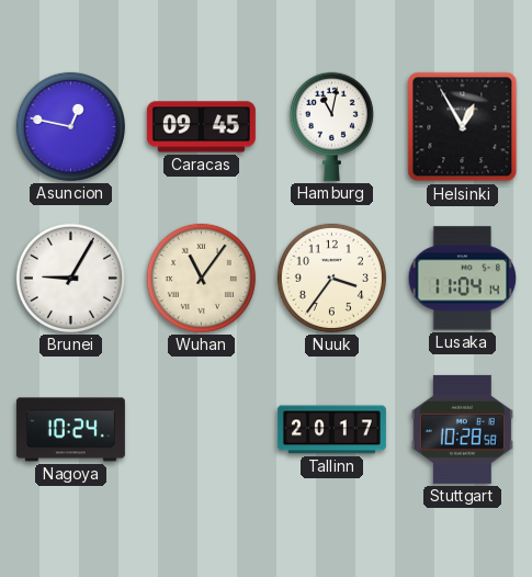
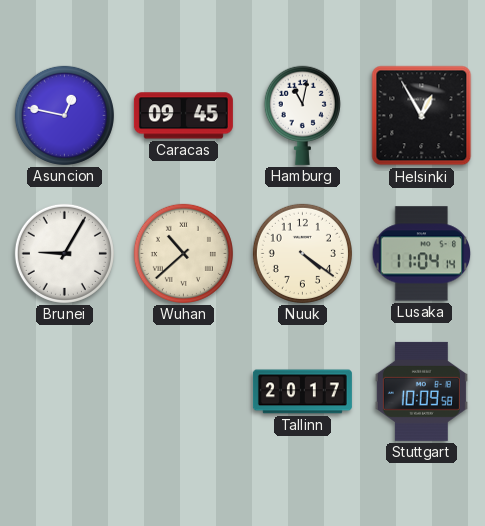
Wuhan: 11:06 -> 10:38
Nuuk: 3:36 -> 4:21
Nagoya: 10:24 -> none
Stuttgart: 10:28 -> 10:09
